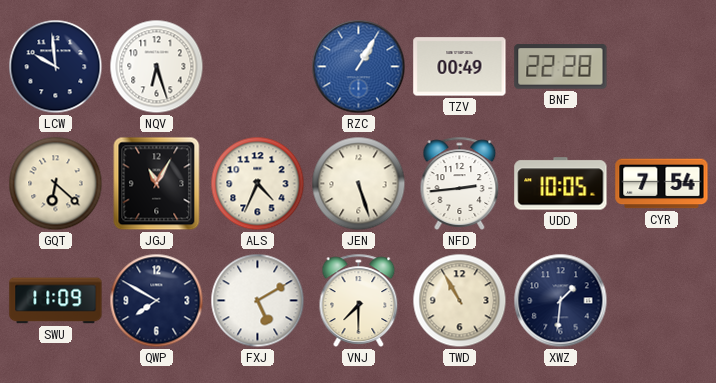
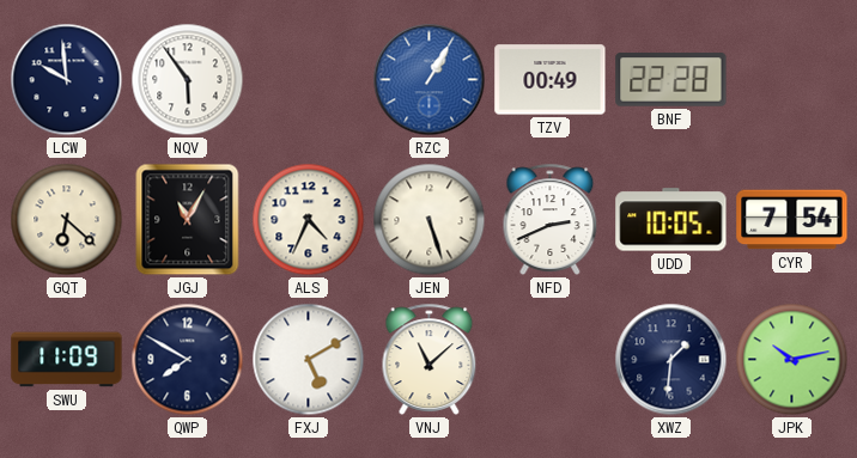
NQV: 6:27 -> 5:54
NFD: 2:44 -> 2:41
VNJ: 7:30 -> 11:08
TWD: 10:55 -> none
JPK: none -> 10:13
